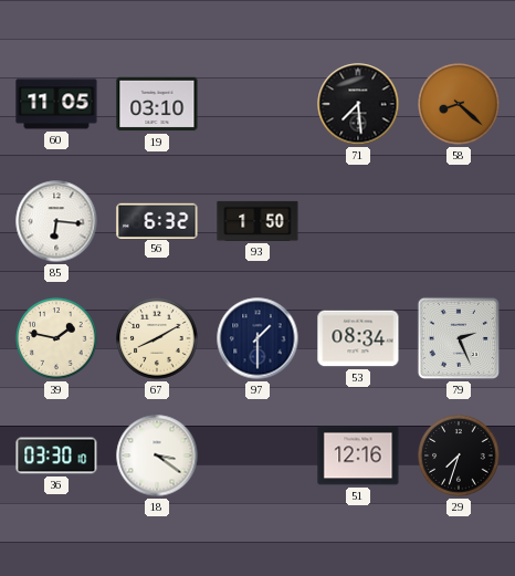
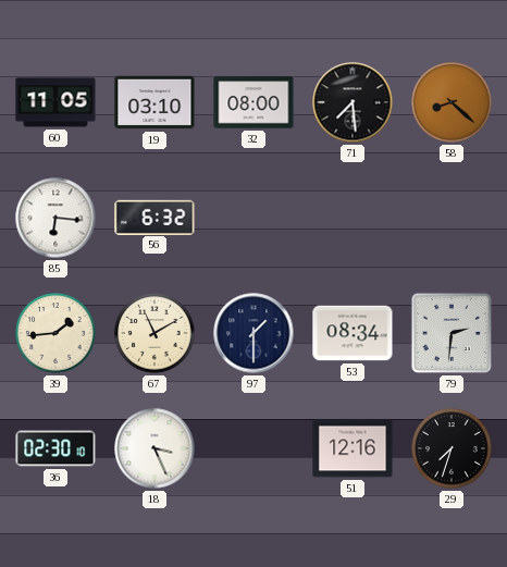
32: none -> 08:00
93: 1:50 -> none
39: 1:47 -> 1:44
67: 8:10 -> 11:10
79: 2:26 -> 2:31
36: 03:30 -> 02:30
18: 3:21 -> 3:26
